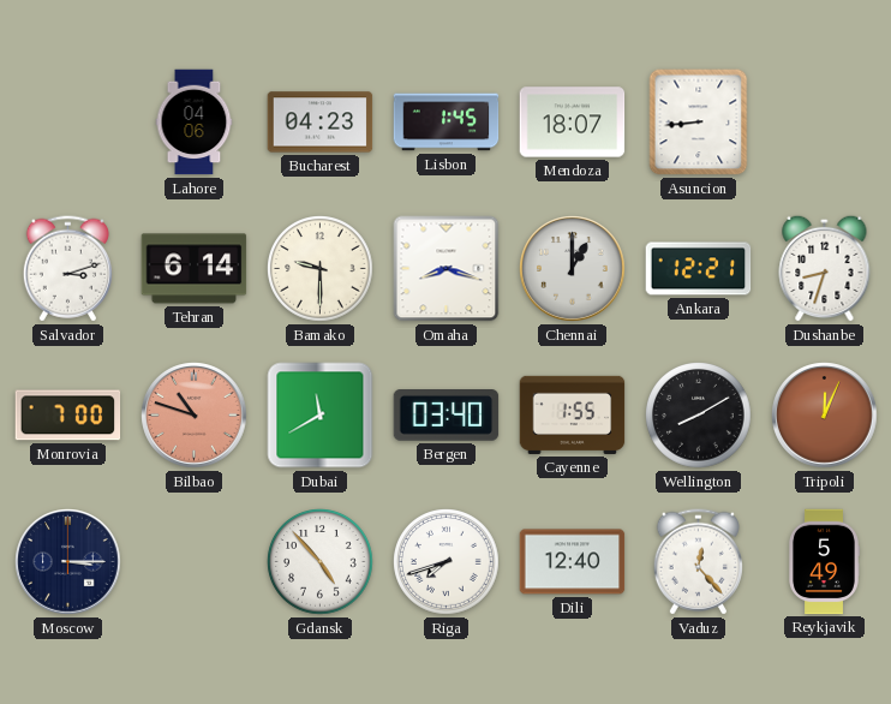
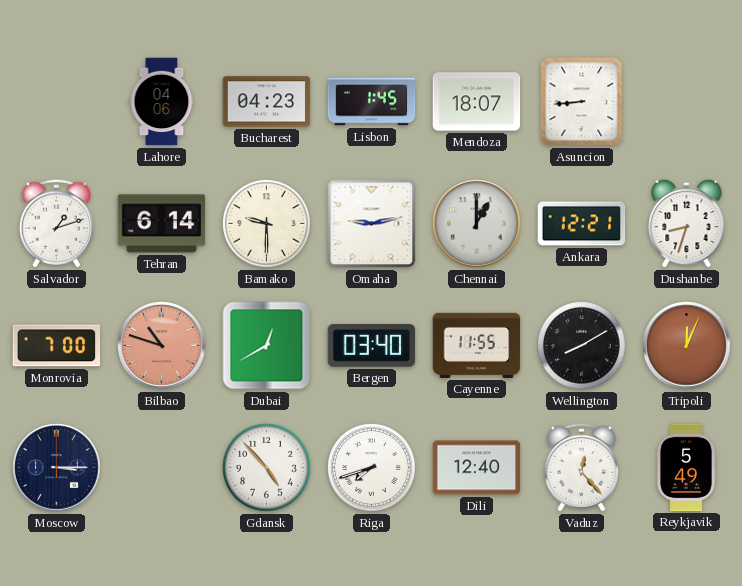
Salvador: 3:12 -> 1:12
Omaha: 8:18 -> 9:13
Dubai: 11:40 -> 12:40
Cayenne: 1:55 -> 11:55
